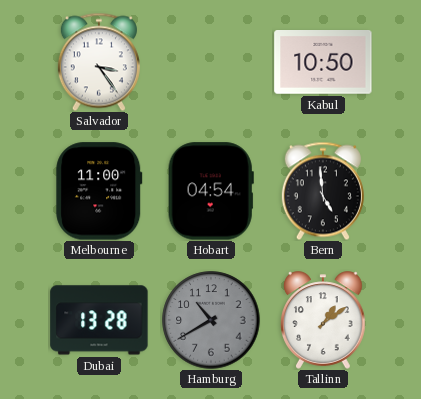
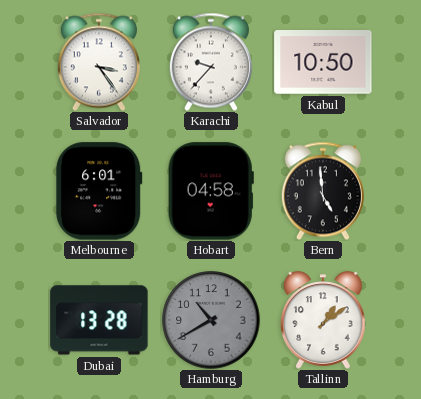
Karachi: none -> 9:37
Melbourne: 11:00 -> 6:01
Hobart: 04:54 -> 04:58
